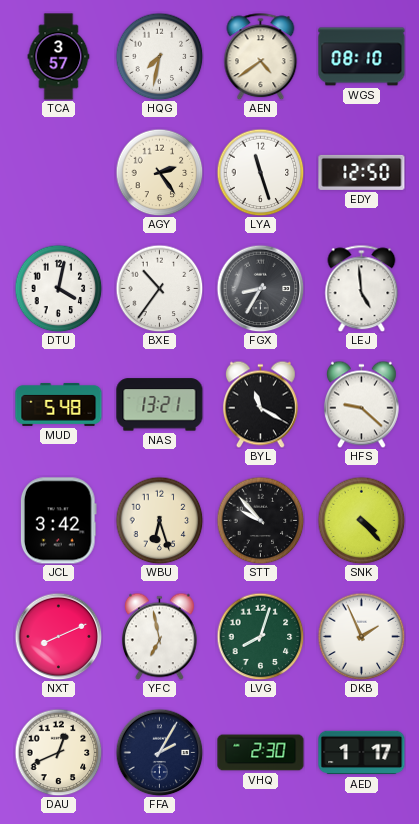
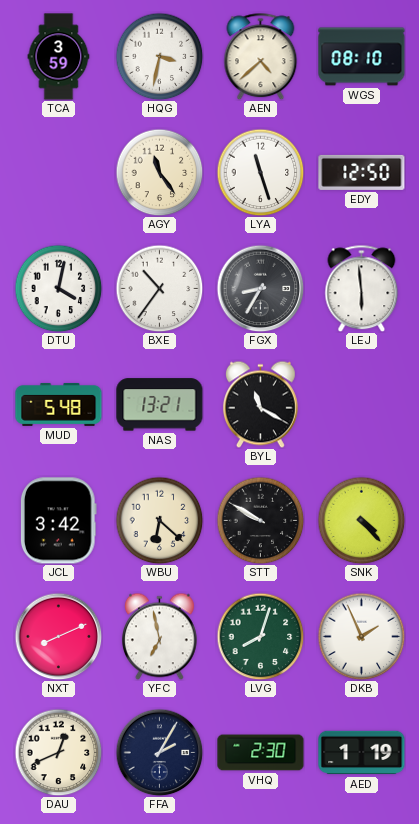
TCA: 3:57 -> 3:59
HQG: 7:32 -> 3:32
AEN: 4:39 -> 4:38
AGY: 2:24 -> 11:24
LEJ: 4:59 -> 5:59
HFS: 9:22 -> none
WBU: 6:27 -> 6:22
STT: 9:53 -> 9:50
AED: 1:17 -> 1:19
